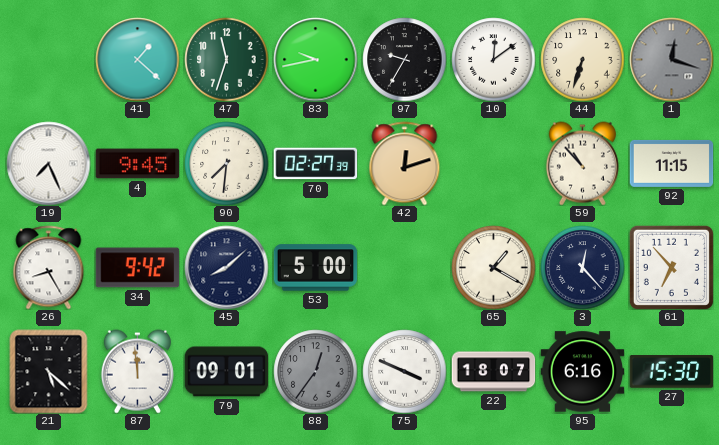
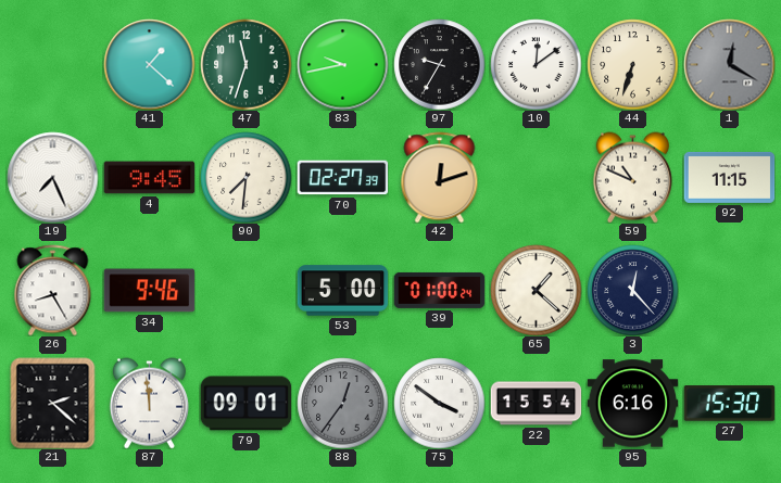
1: 12:18 -> 12:20
59: 10:53 -> 10:49
34: 9:42 -> 9:46
45: 8:08 -> none
39: none -> 01:00
65: 1:20 -> 1:22
61: 6:53 -> none
21: 5:22 -> 2:22
75: 3:49 -> 3:51
22: 18:07 -> 15:54
